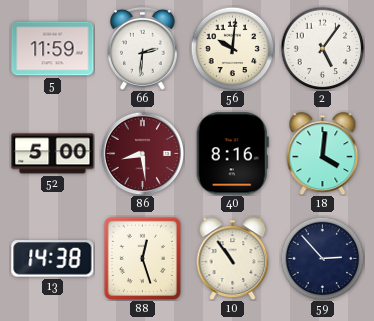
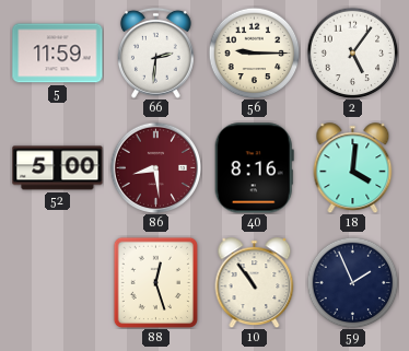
56: 10:01 -> 9:15
13: 14:38 -> none
59: 2:53 -> 1:56
